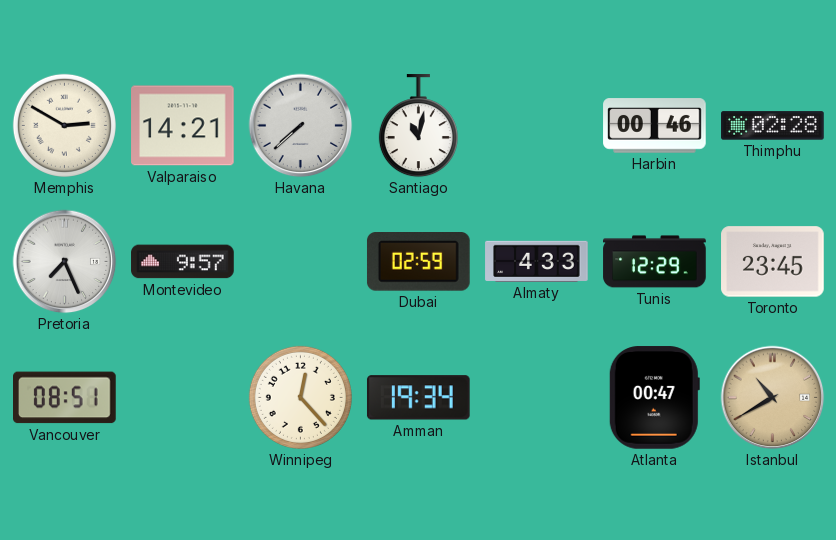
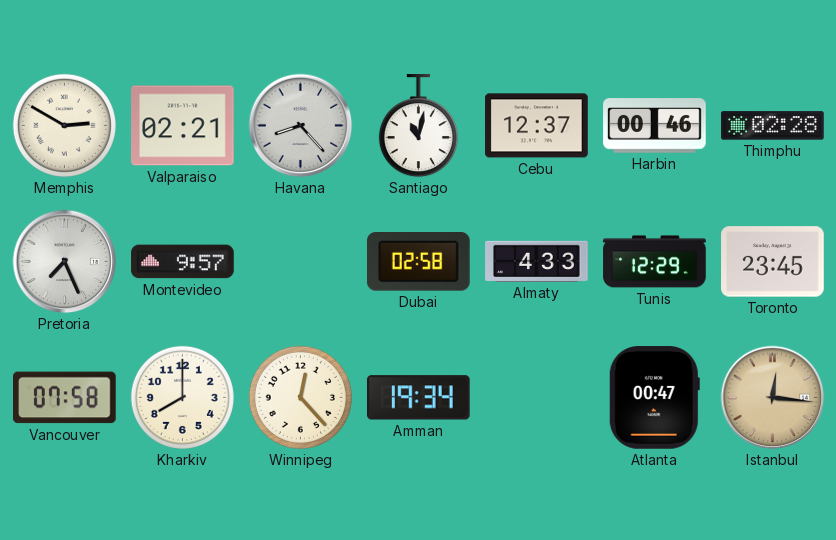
Valparaiso: 14:21 -> 02:21
Havana: 7:38 -> 8:23
Cebu: none -> 12:37
Dubai: 02:59 -> 02:58
Vancouver: 08:51 -> 07:58
Kharkiv: none -> 8:00
Istanbul: 10:40 -> 12:16
